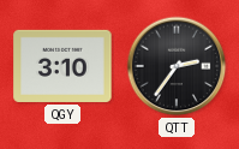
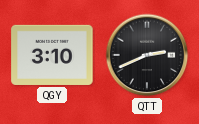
QTT: 2:36 -> 2:41
